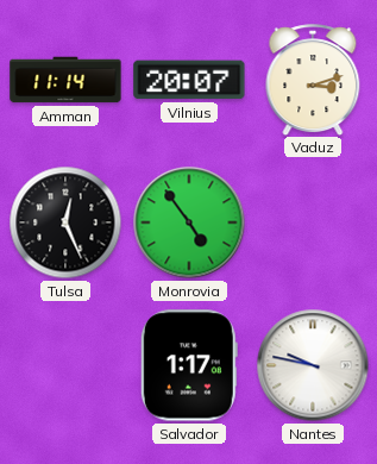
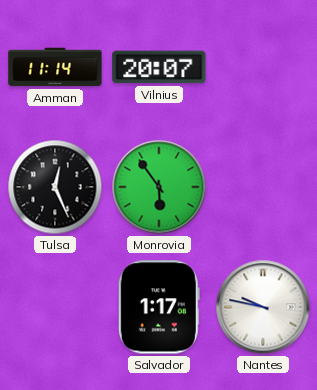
Vaduz: 3:12 -> none
Monrovia: 4:54 -> 5:54
